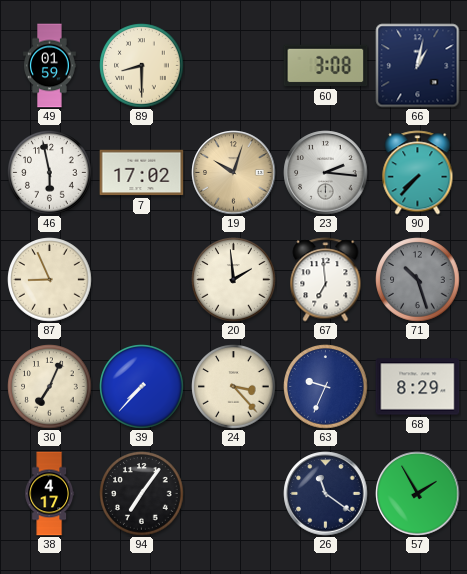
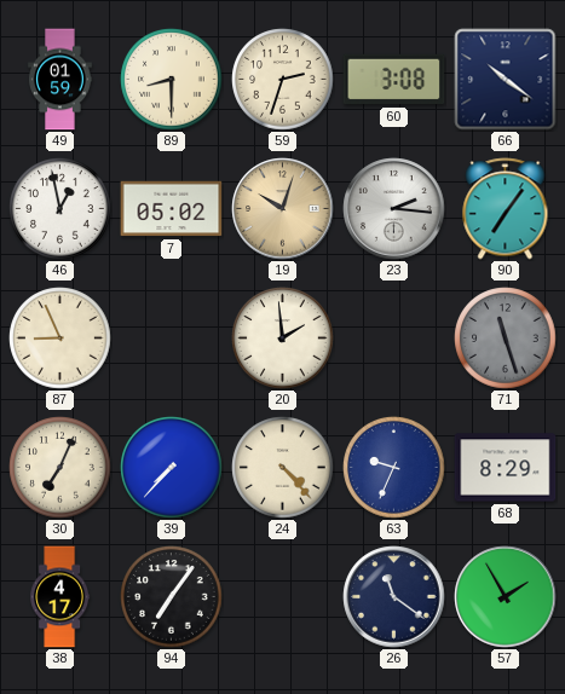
59: none -> 2:33
66: 1:02 -> 10:21
46: 5:58 -> 12:58
7: 17:02 -> 05:02
90: 7:37 -> 7:06
67: 6:59 -> none
71: 10:27 -> 11:27
24: 3:23 -> 4:23
